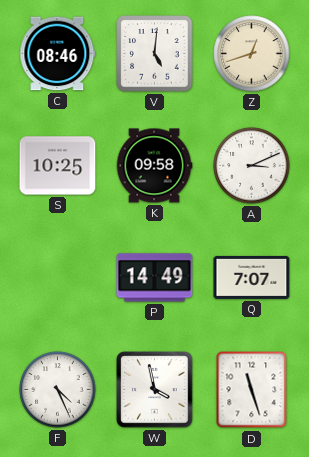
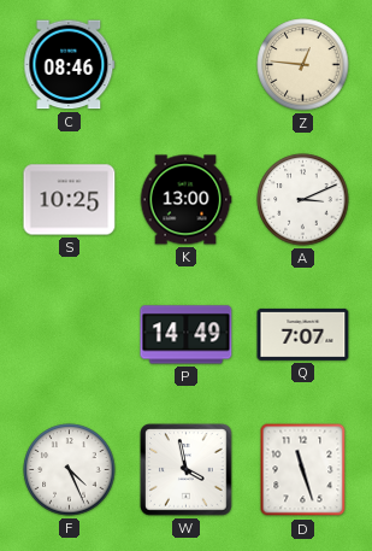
V: 5:01 -> none
Z: 12:42 -> 12:46
K: 09:58 -> 13:00
